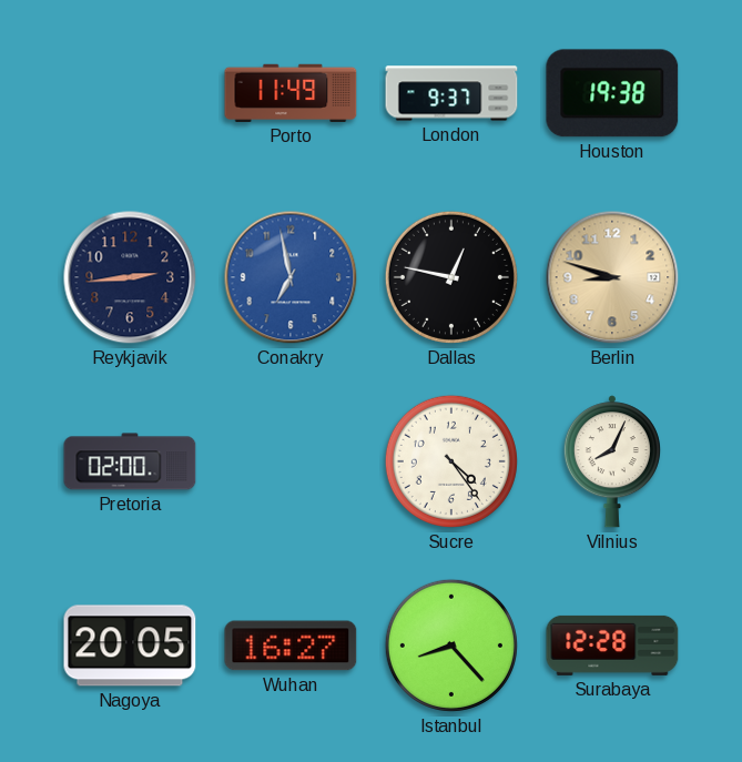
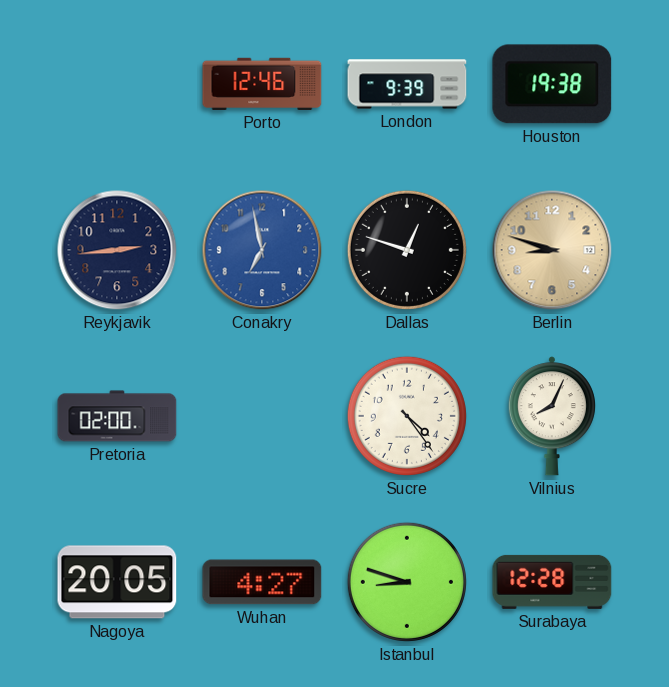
Porto: 11:49 -> 12:46
London: 9:37 -> 9:39
Dallas: 12:47 -> 12:48
Wuhan: 16:27 -> 4:27
Istanbul: 8:23 -> 8:48
